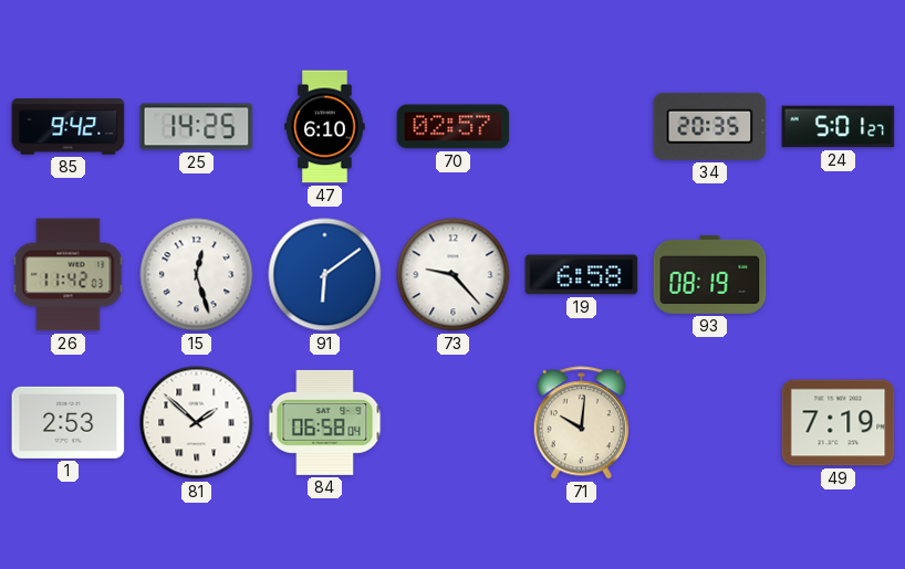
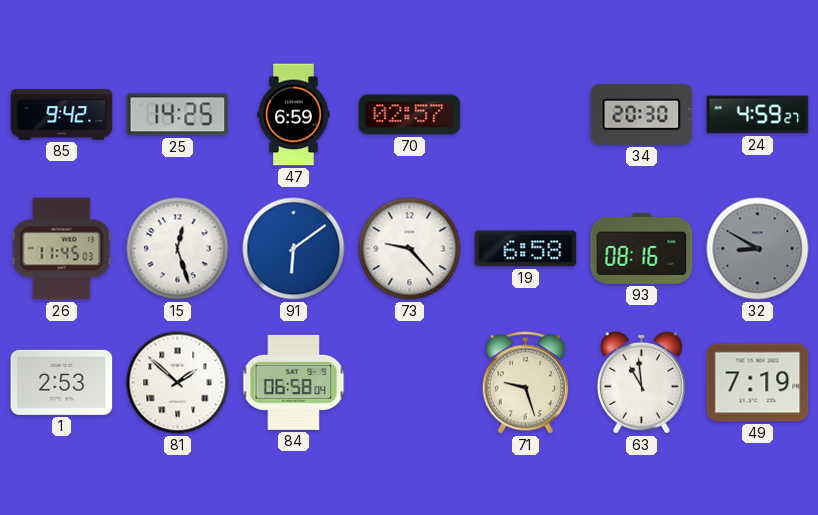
47: 6:10 -> 6:59
34: 20:35 -> 20:30
24: 5:01 -> 4:59
26: 11:42 -> 11:45
93: 08:19 -> 08:16
32: none -> 8:50
71: 10:01 -> 9:27
63: none -> 10:59
